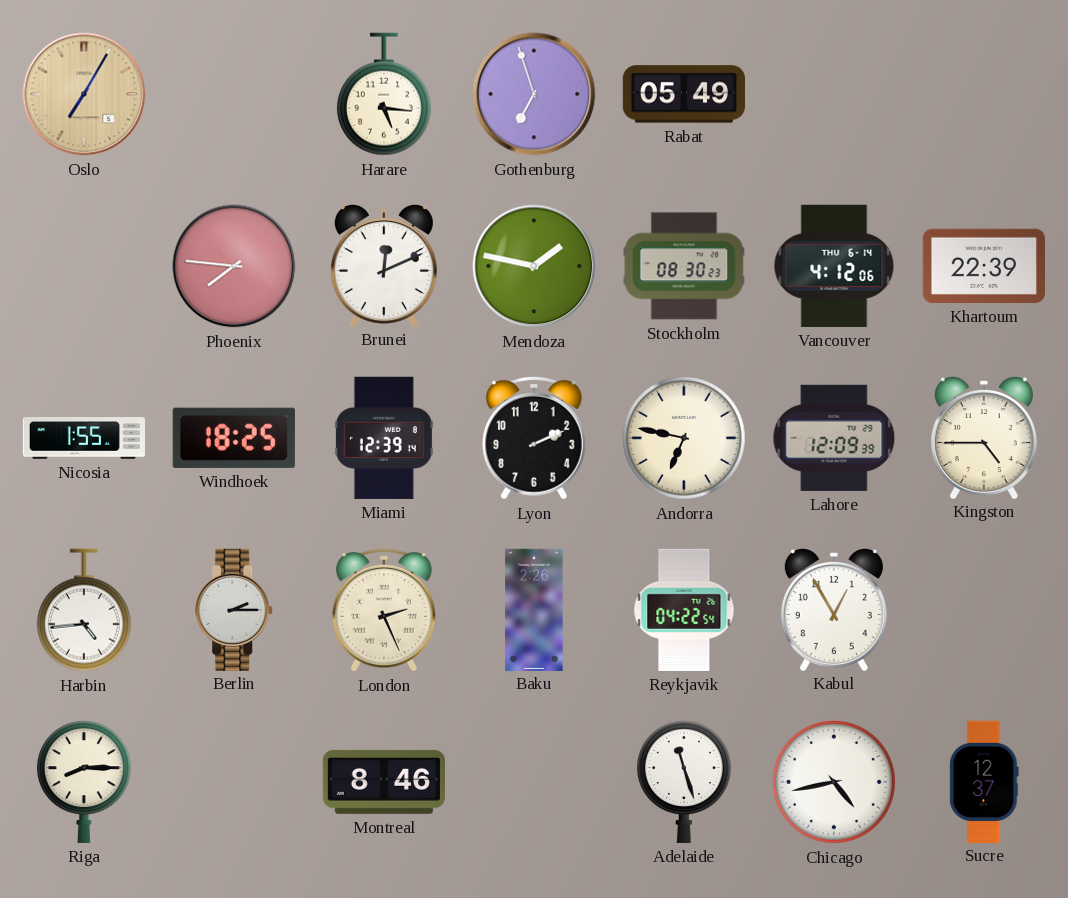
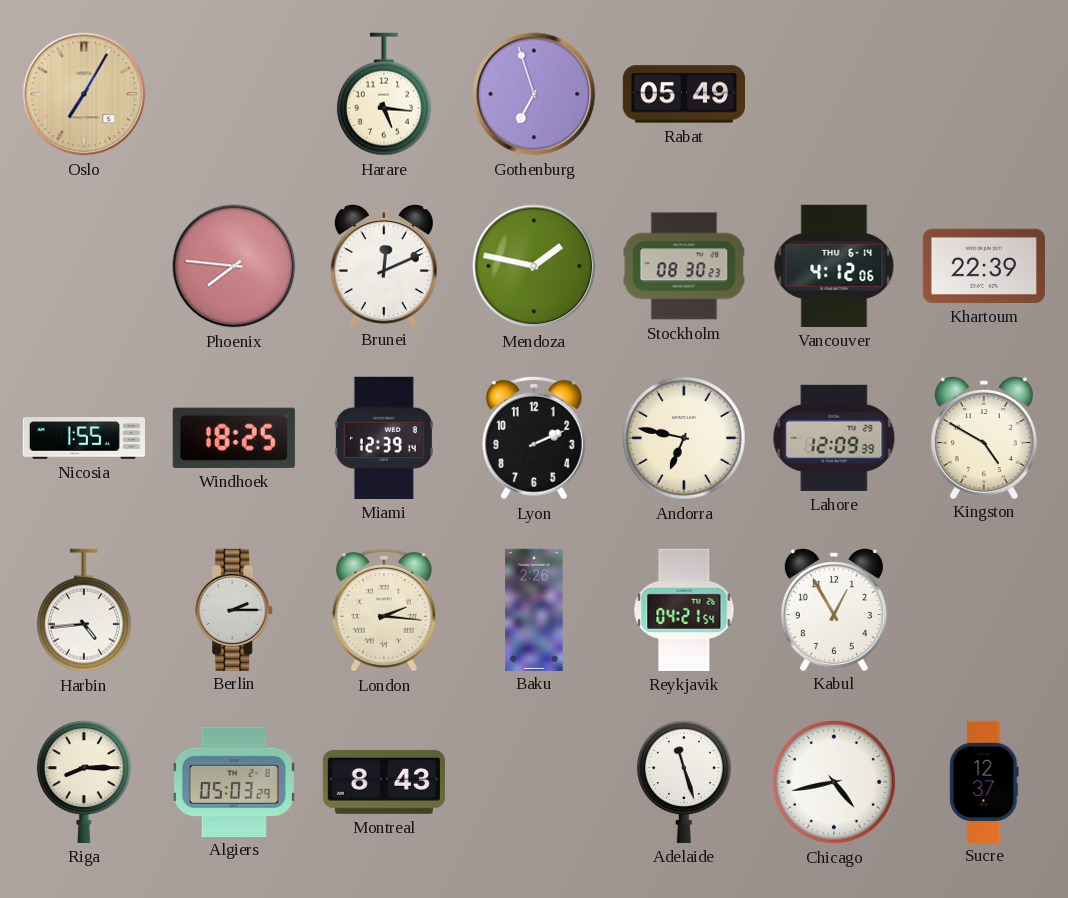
Kingston: 4:45 -> 4:50
London: 2:26 -> 2:16
Reykjavik: 04:22 -> 04:21
Algiers: none -> 05:03
Montreal: 8:46 -> 8:43
